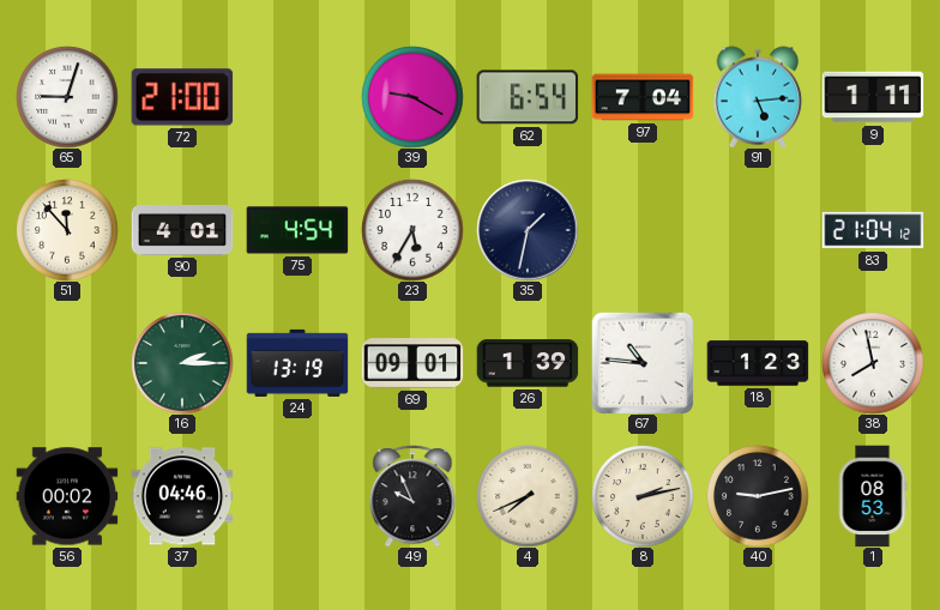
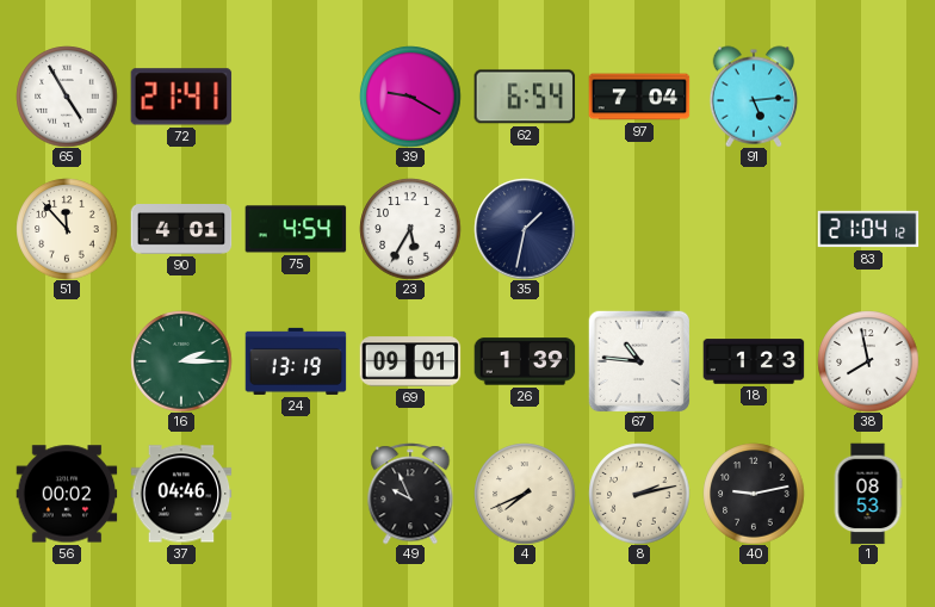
65: 9:03 -> 4:55
72: 21:00 -> 21:41
9: 1:11 -> none
